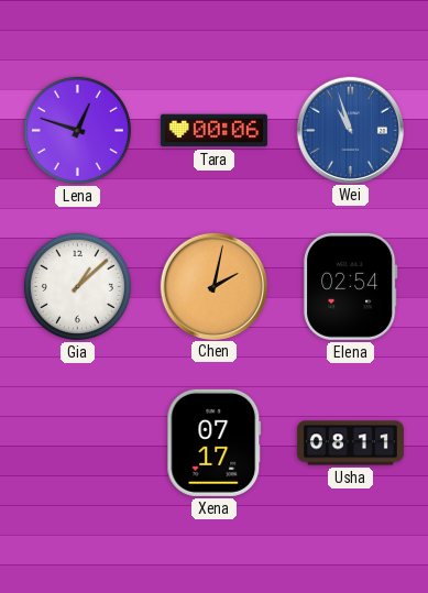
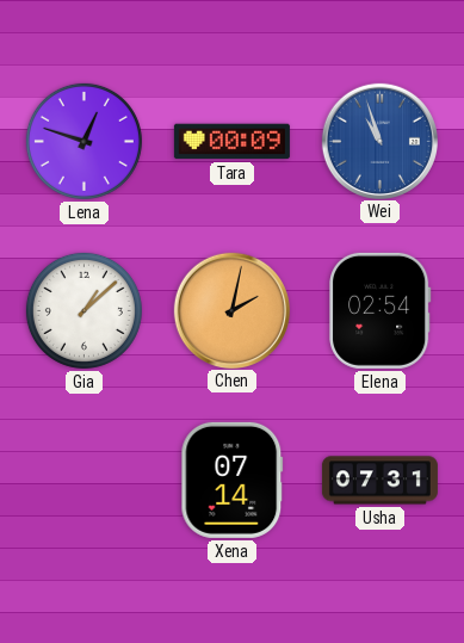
Tara: 00:06 -> 00:09
Xena: 07:17 -> 07:14
Usha: 08:11 -> 07:31
